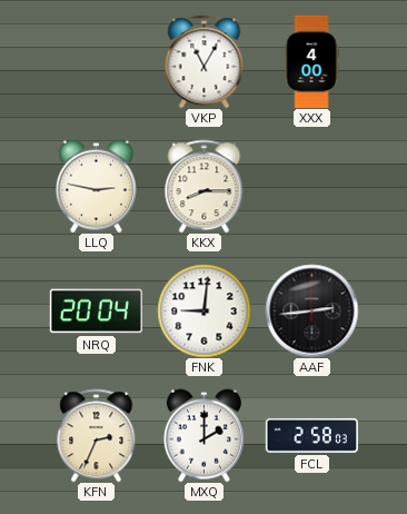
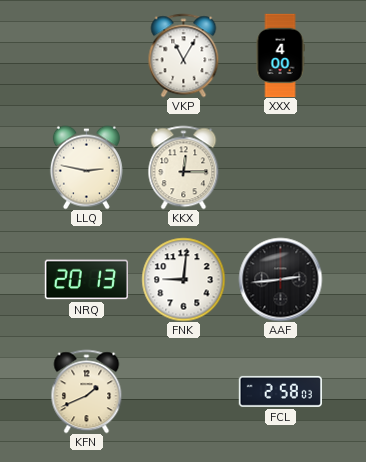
KKX: 8:15 -> 12:15
NRQ: 20:04 -> 20:13
KFN: 2:34 -> 1:41
MXQ: 2:00 -> none
